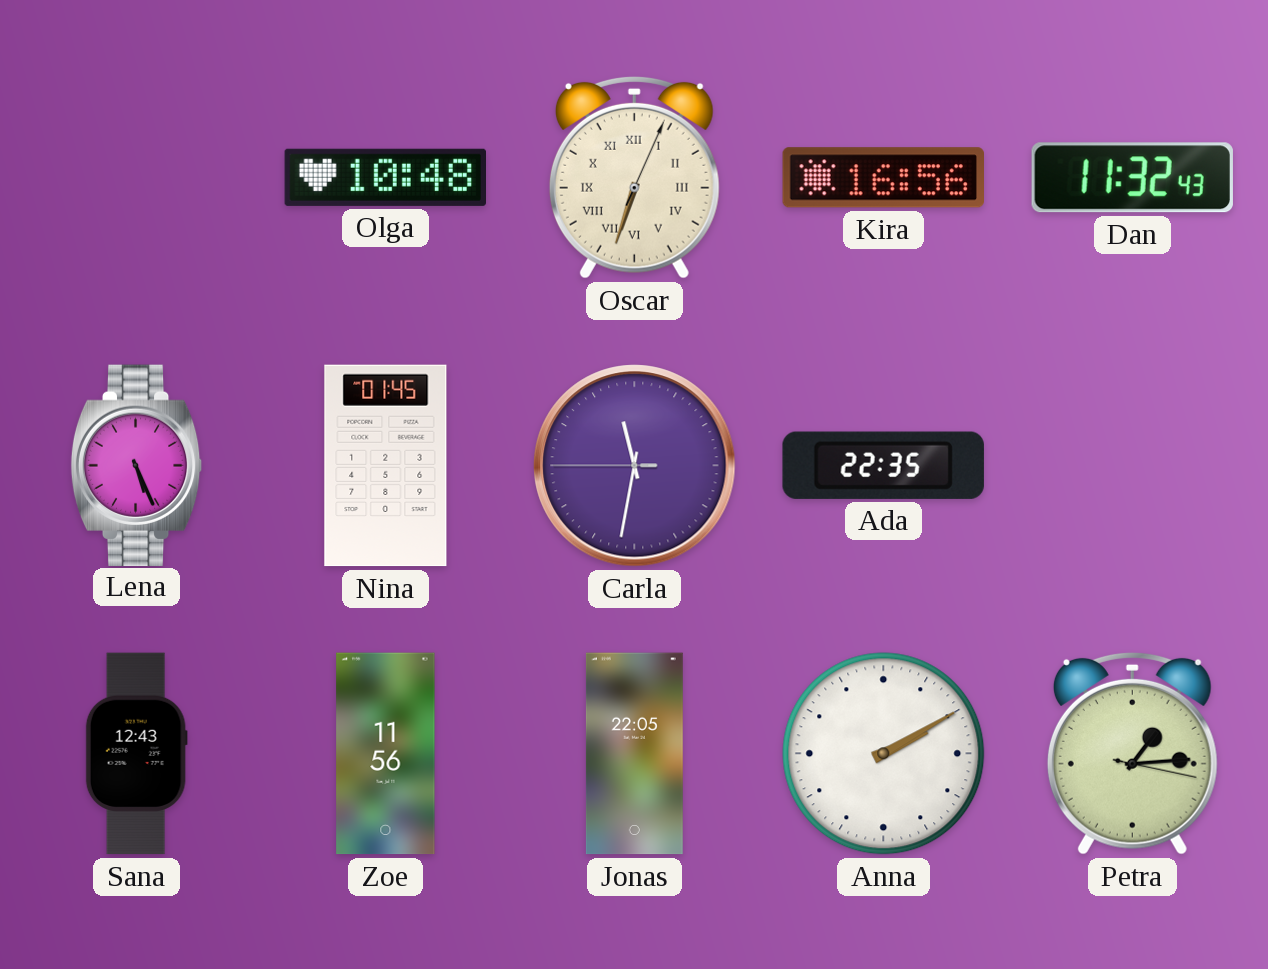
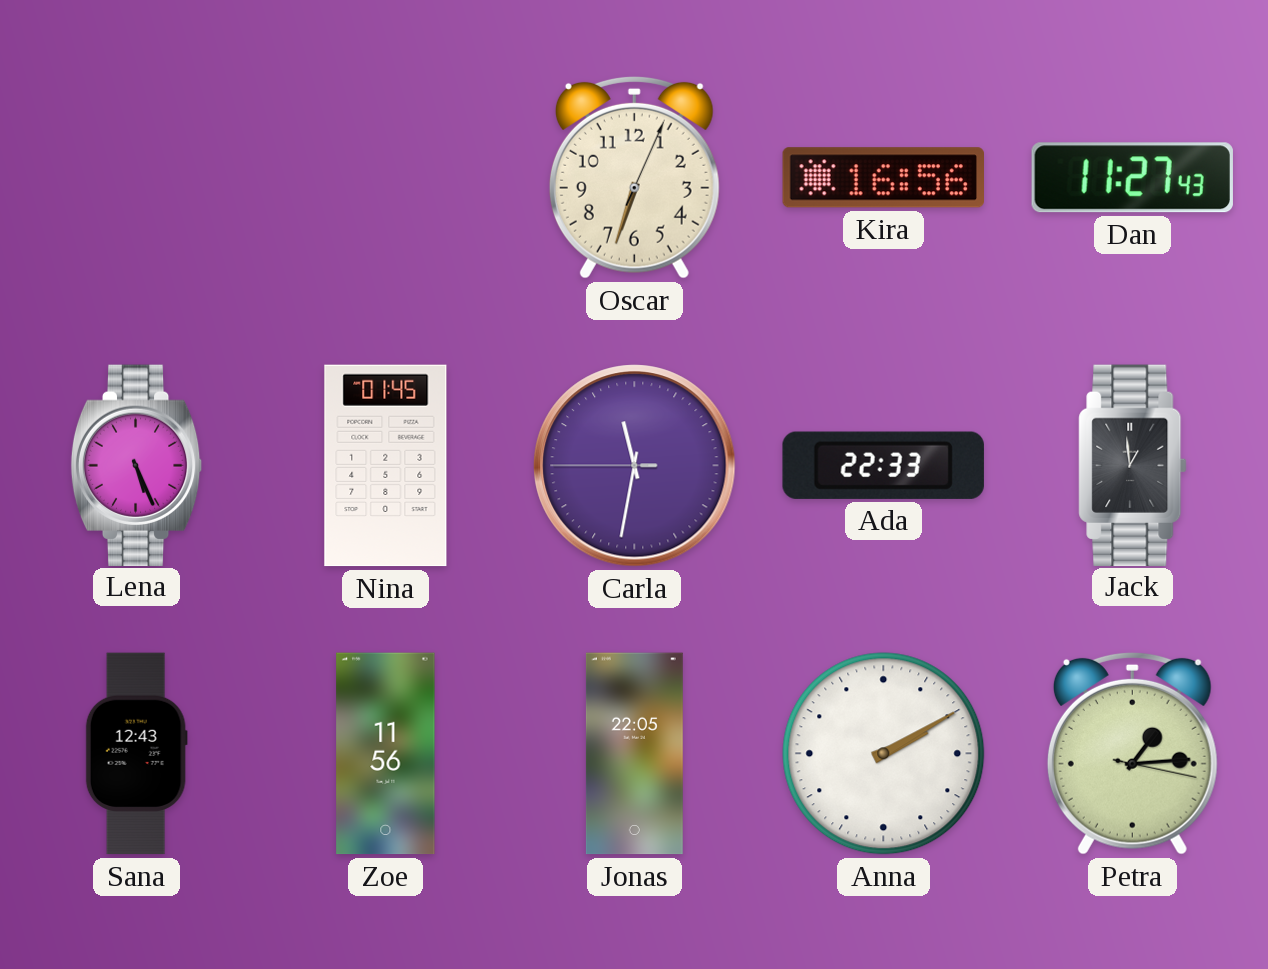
Olga: 10:48 -> none
Oscar numerals: Roman -> Arabic
Dan: 11:32 -> 11:27
Ada: 22:35 -> 22:33
Jack: none -> 12:59
